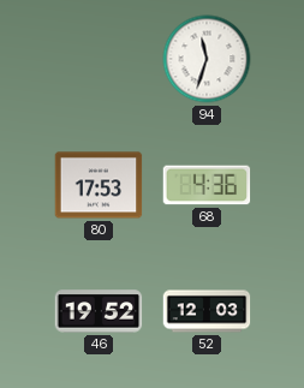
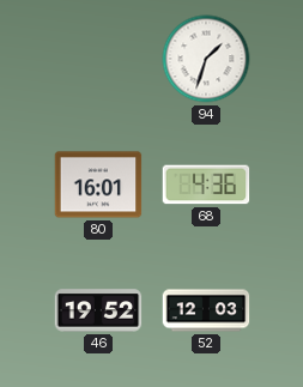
94: 11:33 -> 1:33
80: 17:53 -> 16:01
